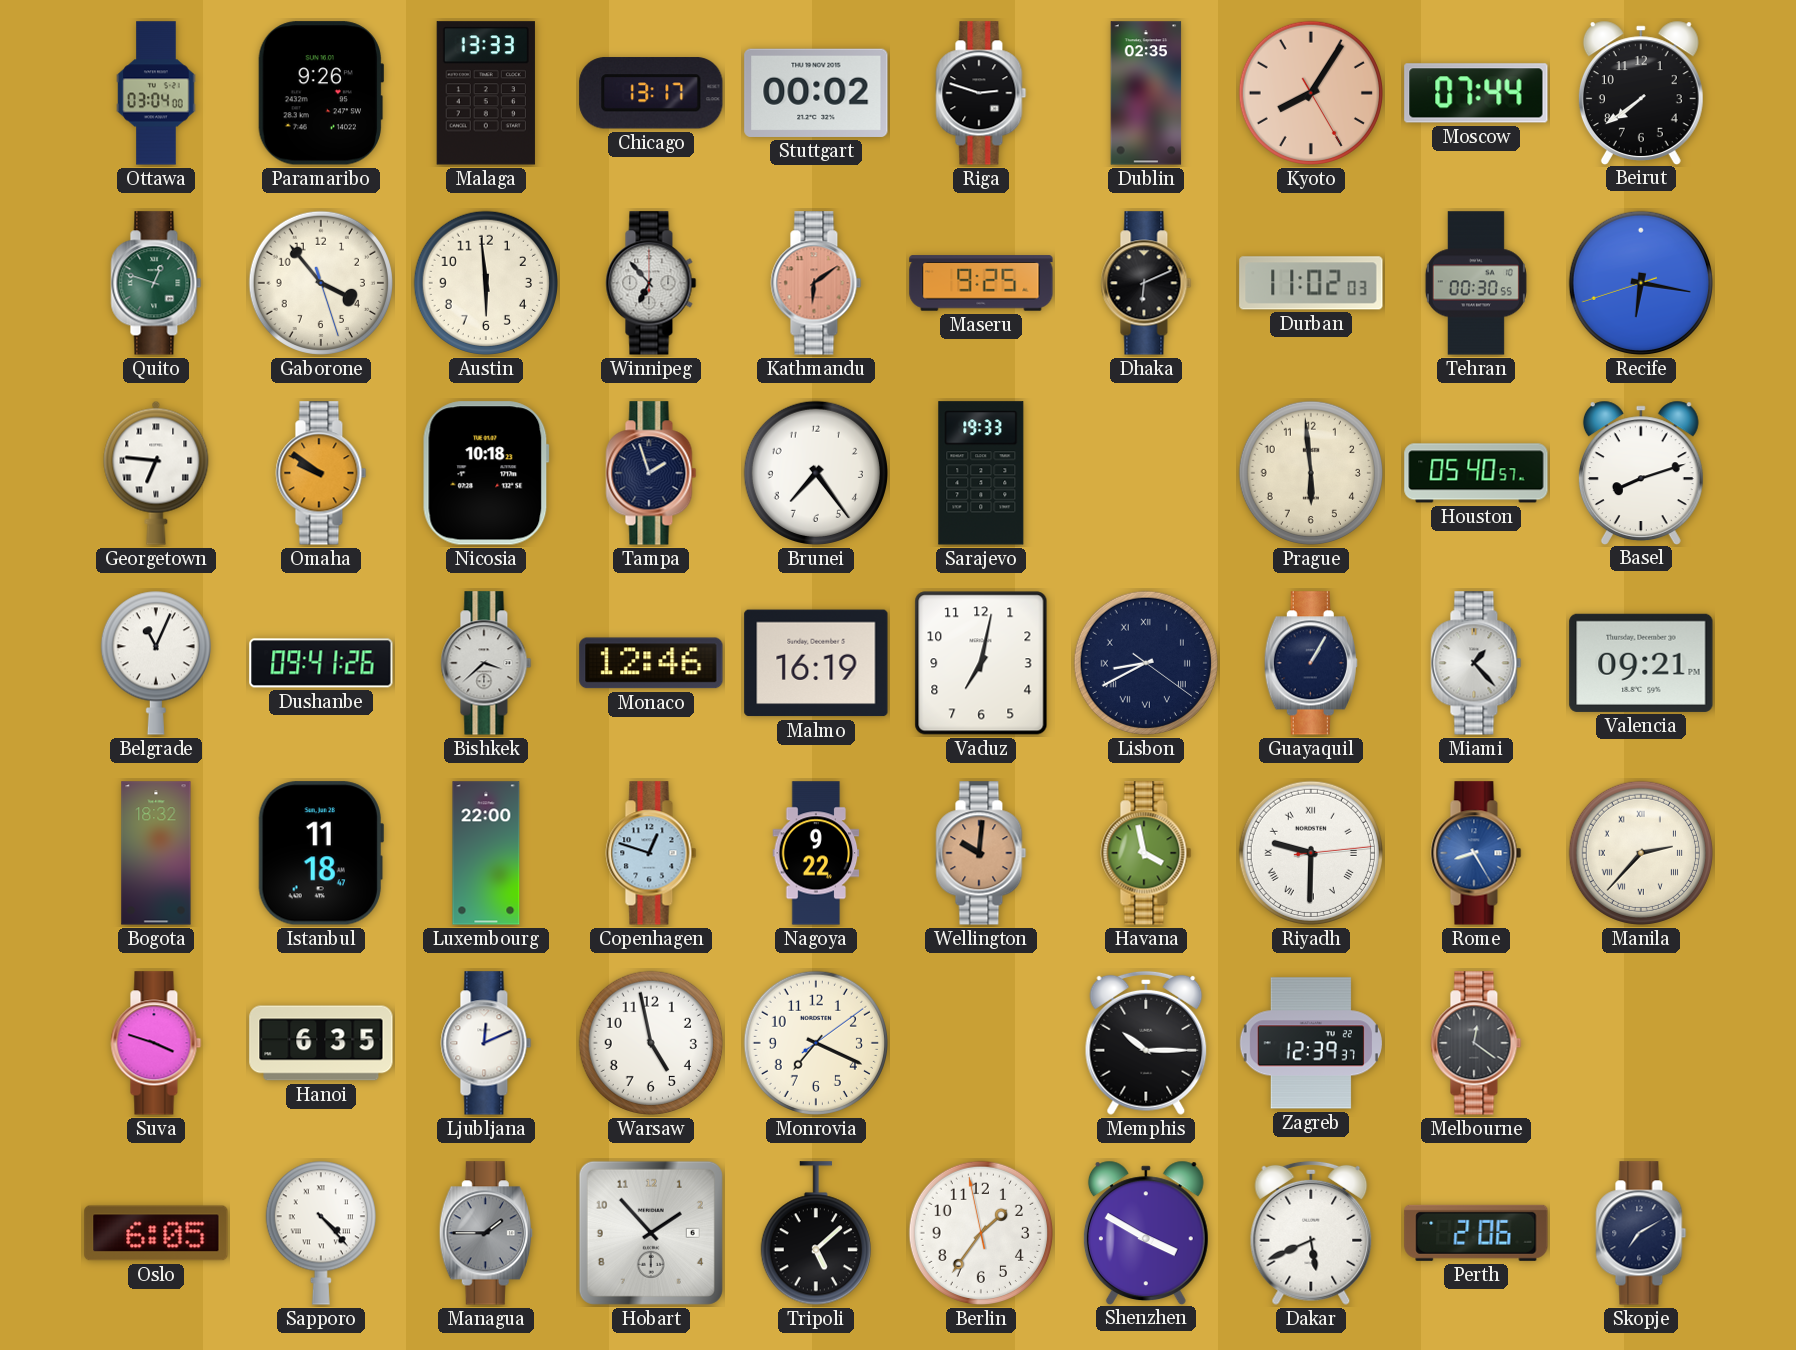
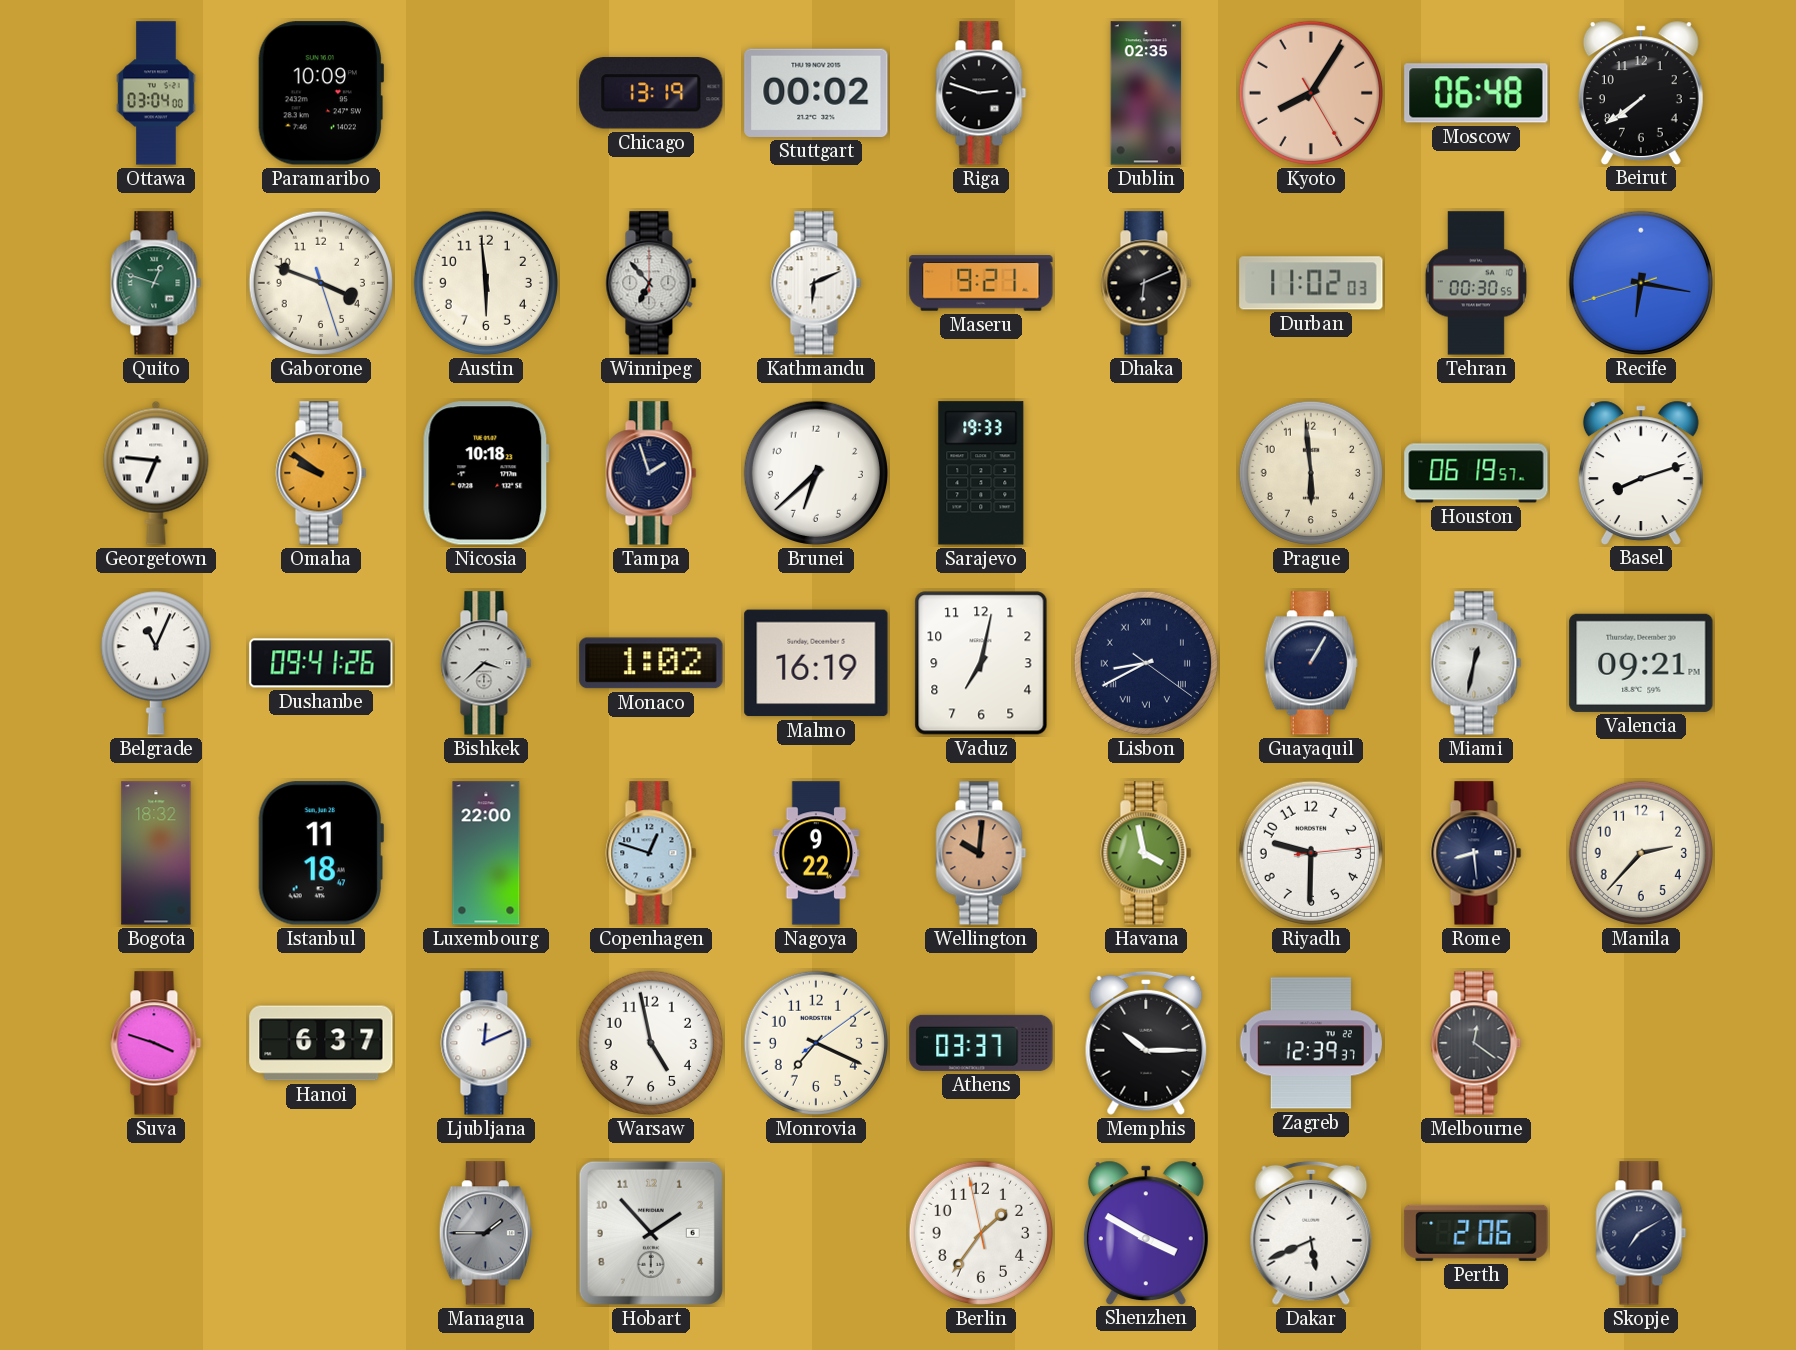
Paramaribo: 9:26 -> 10:09
Malaga: 13:33 -> none
Chicago: 13:17 -> 13:19
Moscow: 07:44 -> 06:48
Gaborone: 3:53 -> 3:48
Kathmandu: 6:09 -> 6:11
Kathmandu dial: salmon -> white
Maseru: 9:25 -> 9:21
Brunei: 7:24 -> 6:38
Houston: 05:40 -> 06:19
Monaco: 12:46 -> 1:02
Miami: 1:23 -> 12:32
Riyadh numerals: Roman -> Arabic
Rome: 8:25 -> 8:29
Rome dial: blue -> navy
Manila numerals: Roman -> Arabic
Hanoi: 6:35 -> 6:37
Athens: none -> 03:37
Oslo: 6:05 -> none
Sapporo: 4:23 -> none
Tripoli: 5:08 -> none
